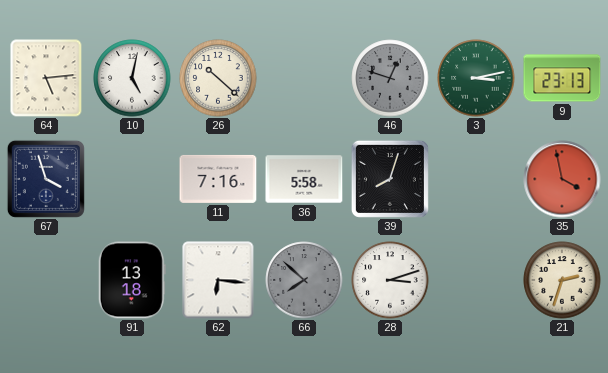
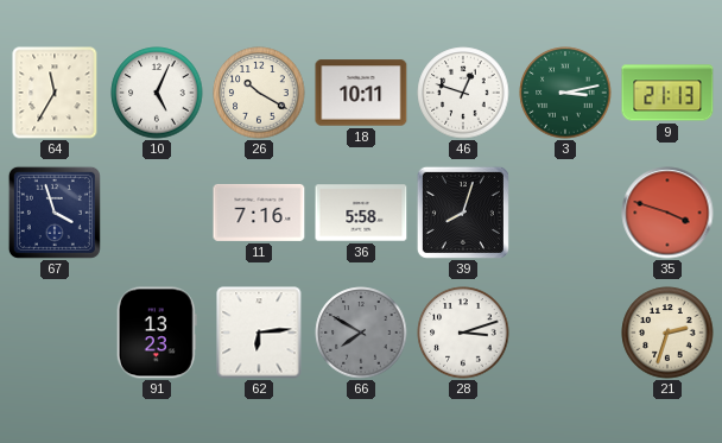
64: 5:14 -> 11:35
10: 5:02 -> 5:04
26: 10:22 -> 10:20
18: none -> 10:11
46 dial: grey -> white
9: 23:13 -> 21:13
35: 3:58 -> 3:48
91: 13:18 -> 13:23
62: 6:16 -> 6:14
66: 7:52 -> 7:50
